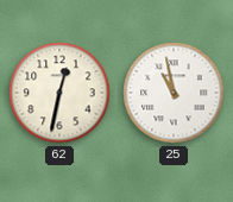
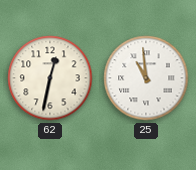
25: 10:58 -> 10:59
